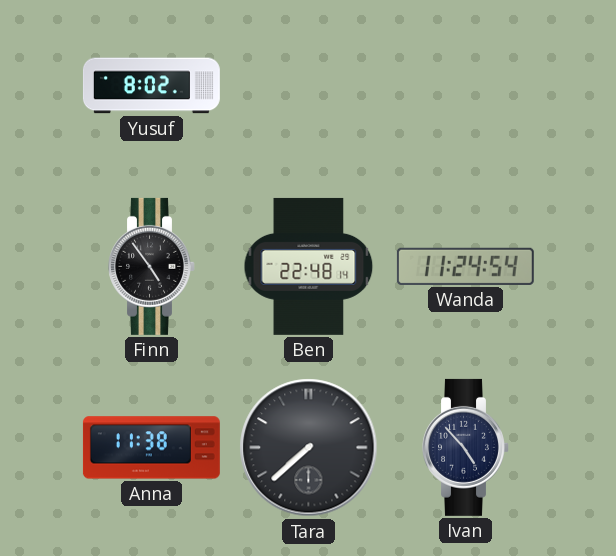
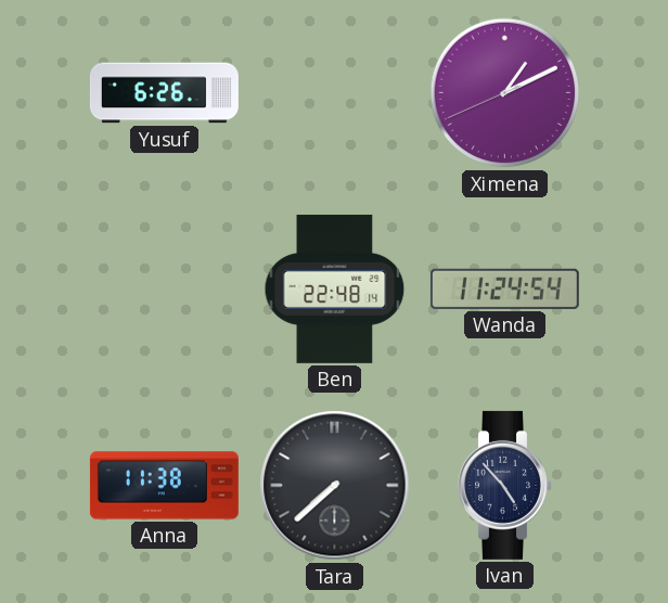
Yusuf: 8:02 -> 6:26
Ximena: none -> 1:10
Finn: 4:54 -> none
